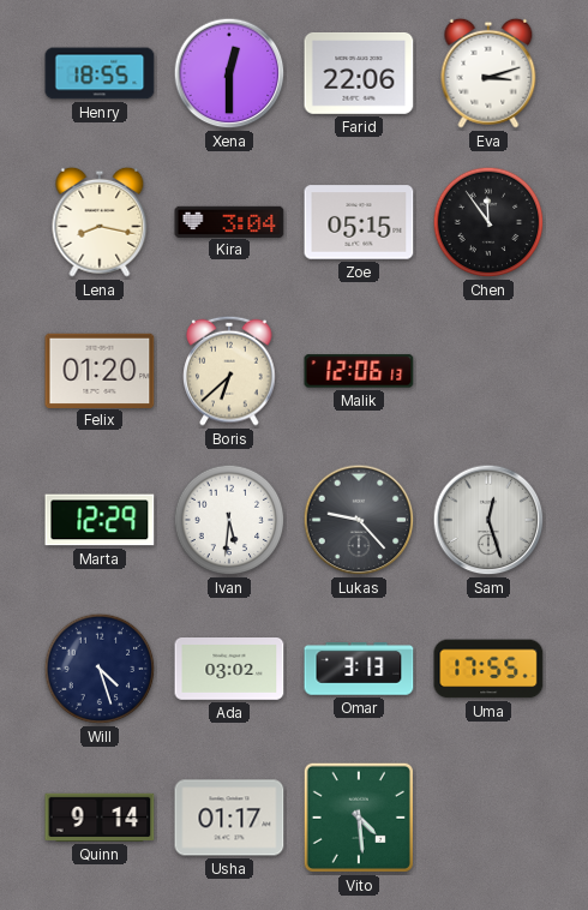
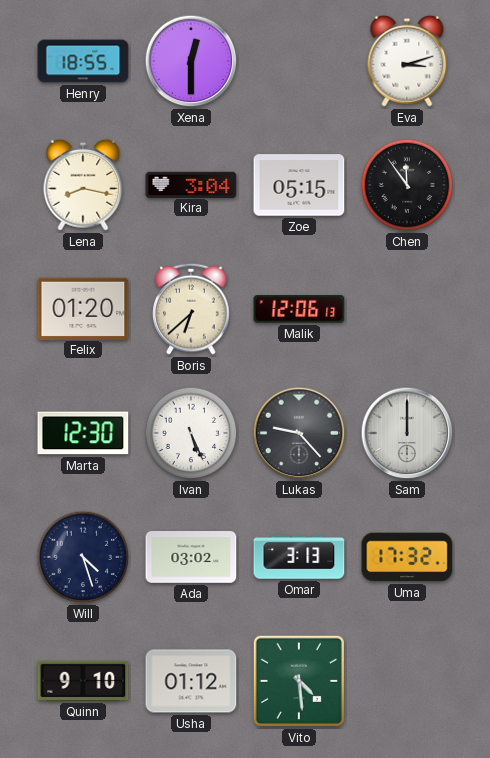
Farid: 22:06 -> none
Marta: 12:29 -> 12:30
Ivan: 5:31 -> 5:26
Sam: 12:27 -> 12:00
Uma: 17:55 -> 17:32
Quinn: 9:14 -> 9:10
Usha: 01:17 -> 01:12
